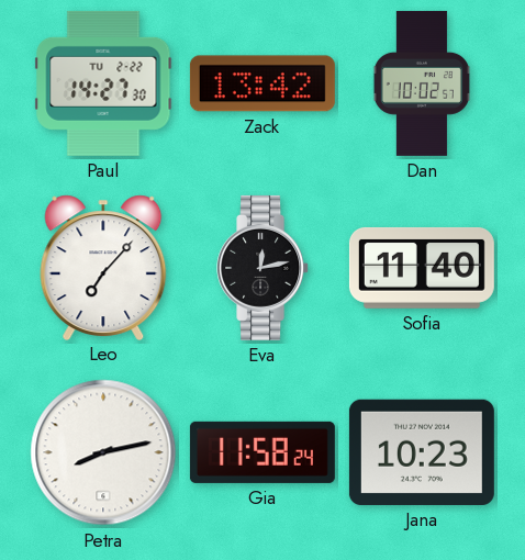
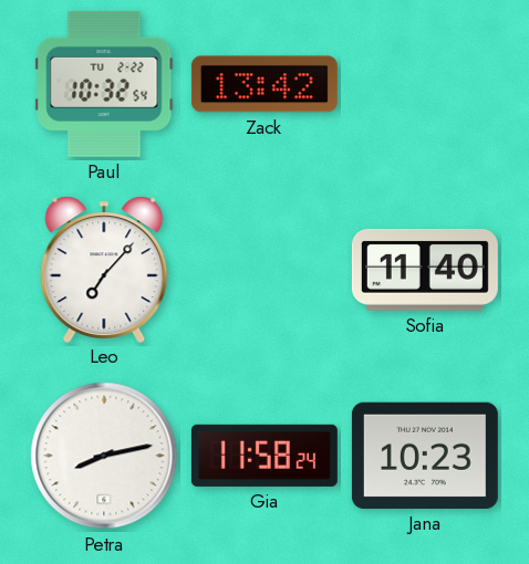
Paul: 14:27 -> 10:32
Dan: 10:02 -> none
Eva: 12:13 -> none
